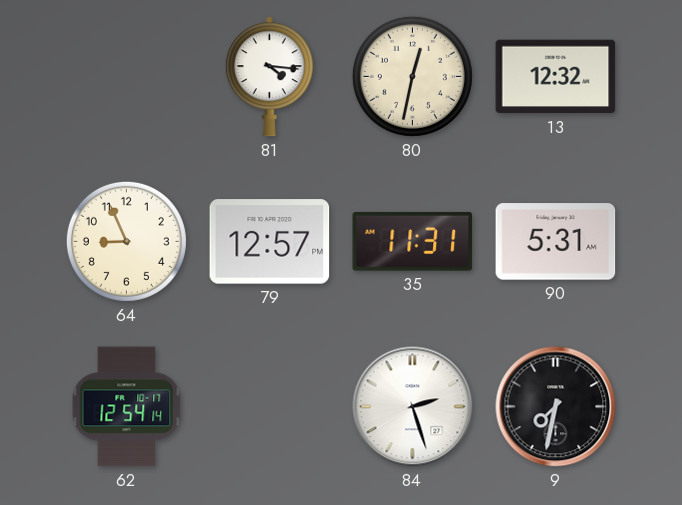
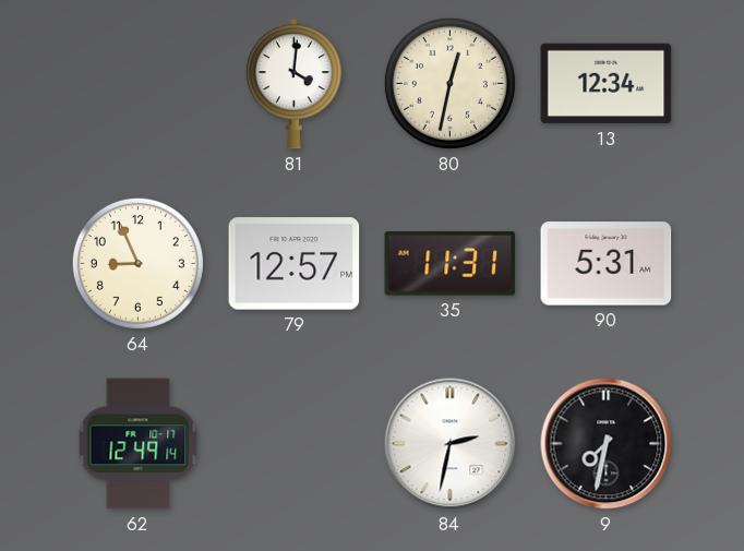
81: 4:16 -> 4:01
13: 12:32 -> 12:34
62: 12:54 -> 12:49
84: 2:27 -> 2:32
